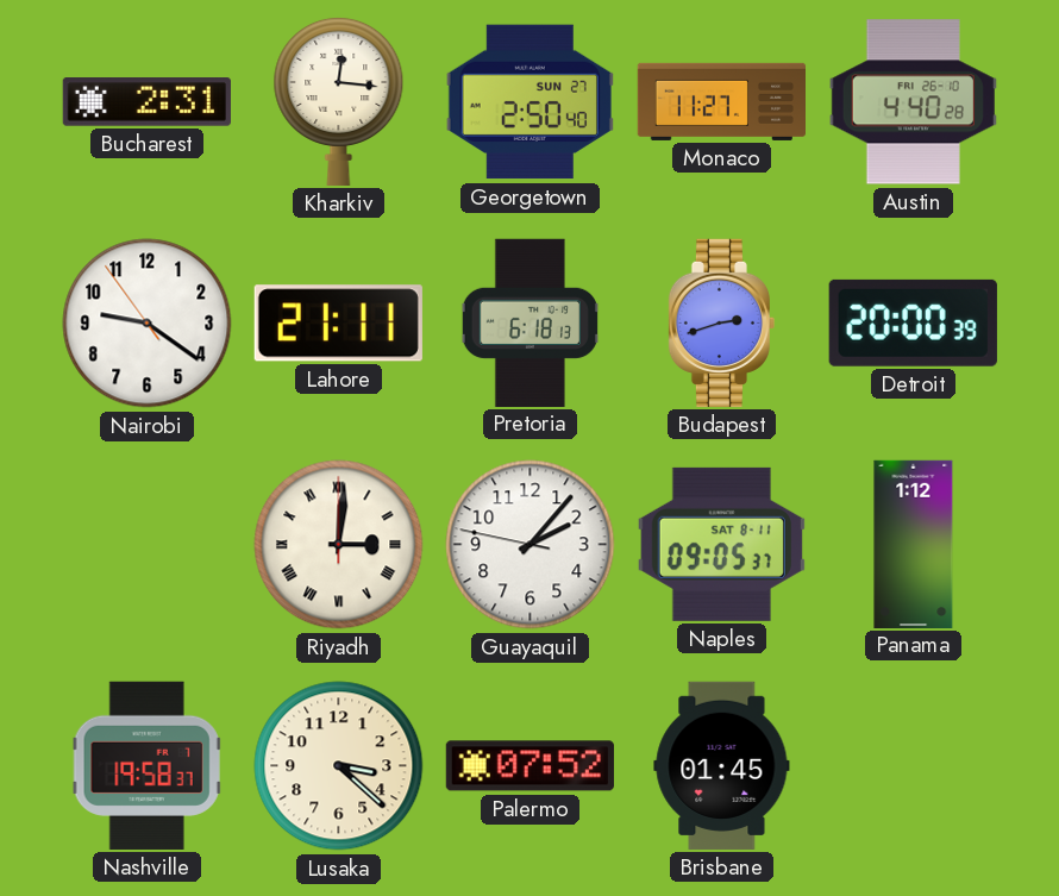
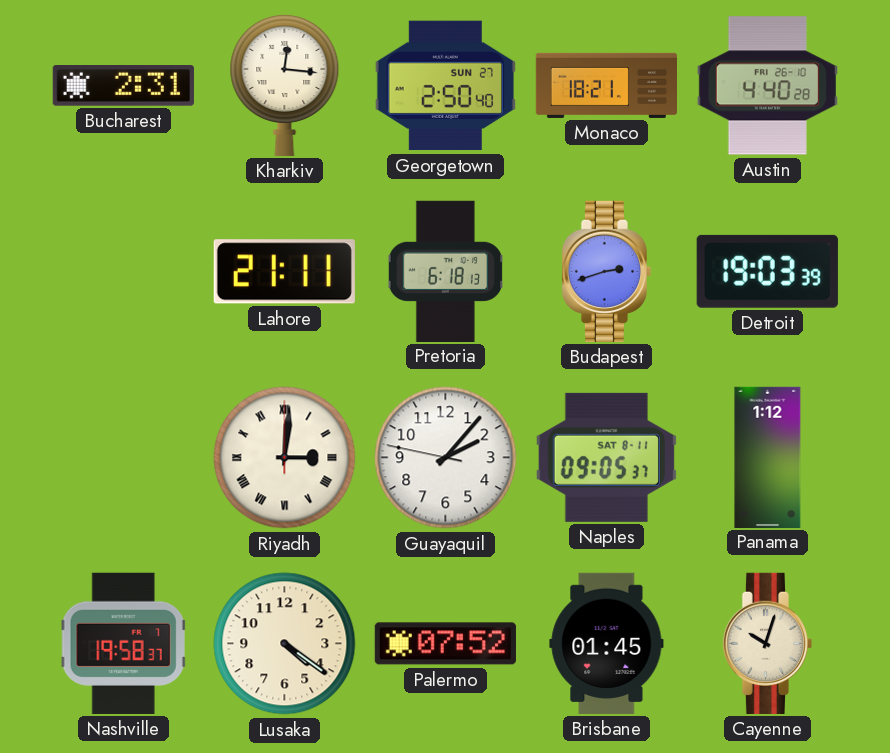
Monaco: 11:27 -> 18:21
Nairobi: 9:20 -> none
Detroit: 20:00 -> 19:03
Lusaka: 3:22 -> 4:21
Cayenne: none -> 10:03
